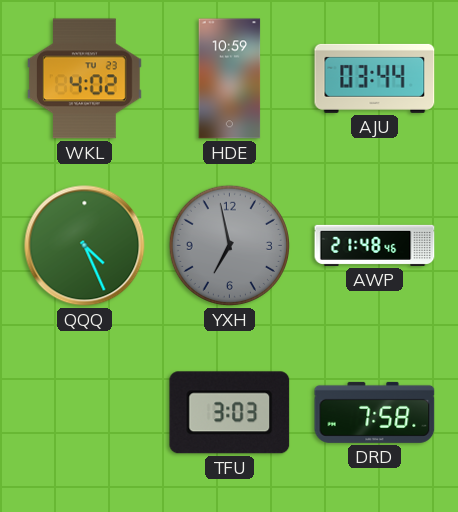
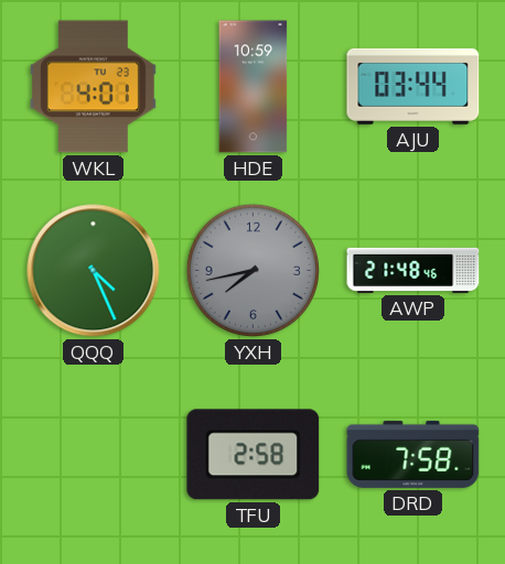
WKL: 4:02 -> 4:01
YXH: 6:58 -> 7:43
TFU: 3:03 -> 2:58
